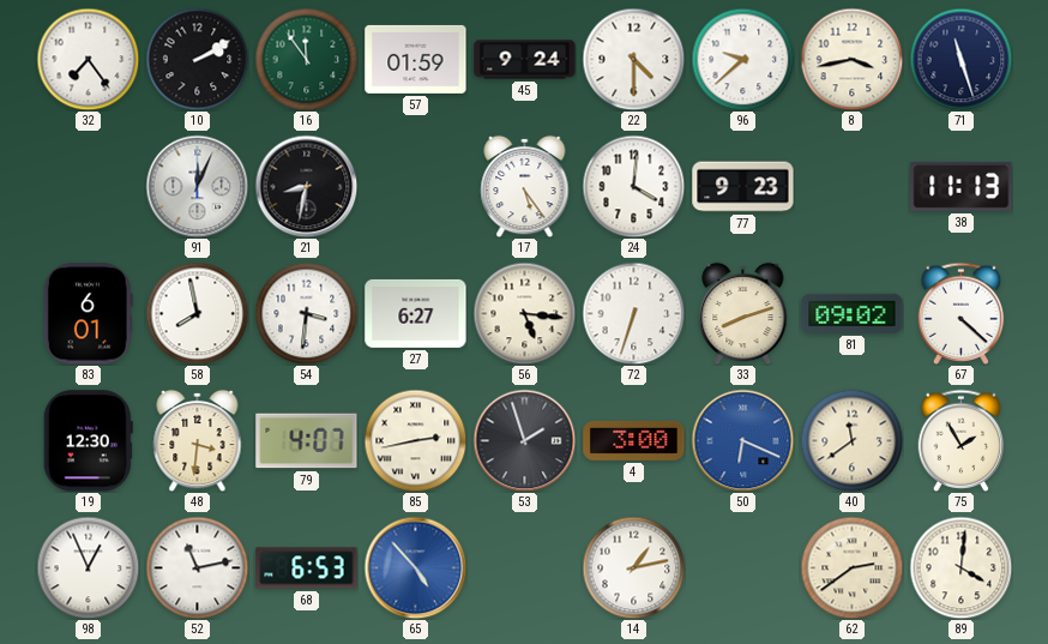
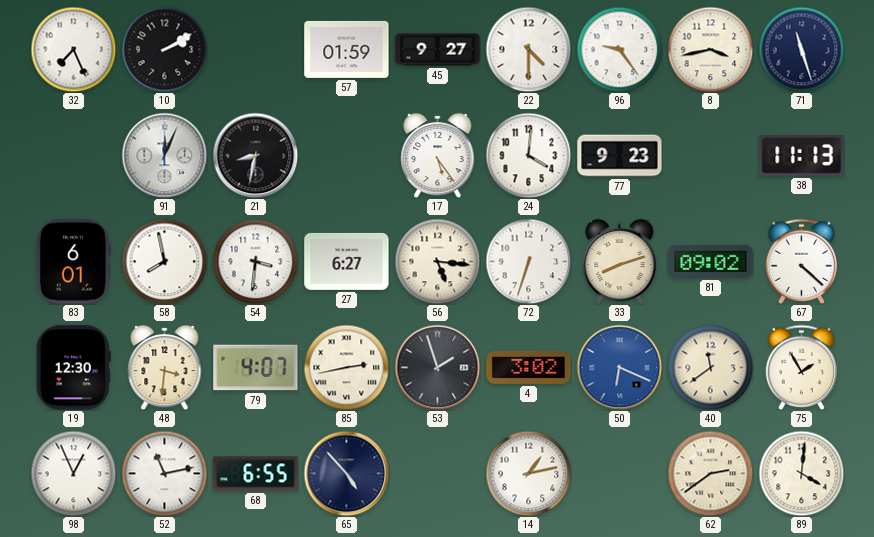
32: 7:24 -> 7:26
16: 11:54 -> none
45: 9:24 -> 9:27
96: 9:38 -> 9:24
4: 3:00 -> 3:02
68: 6:53 -> 6:55
65 dial: blue -> navy
